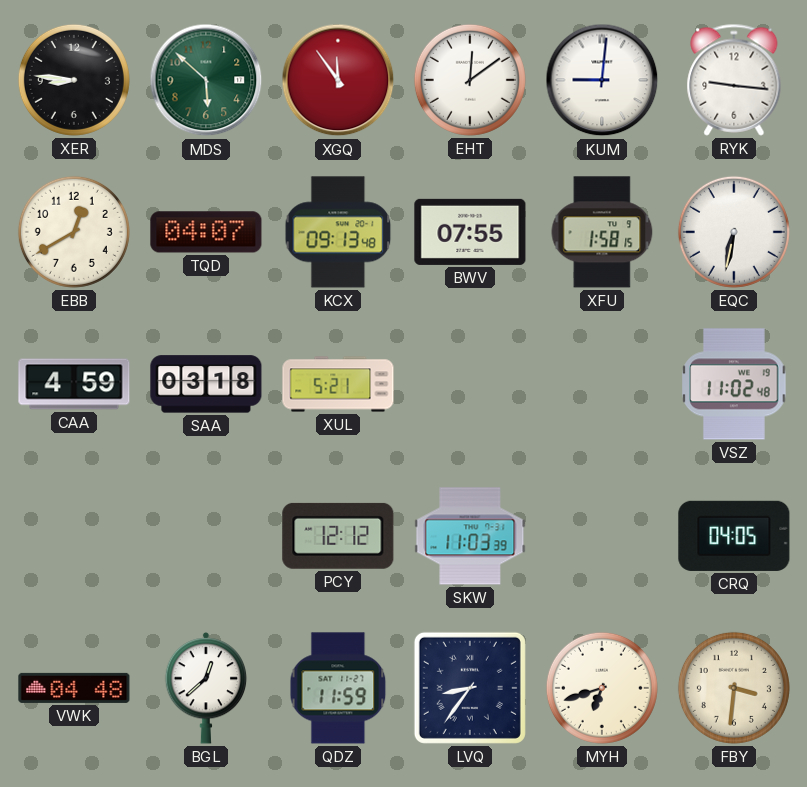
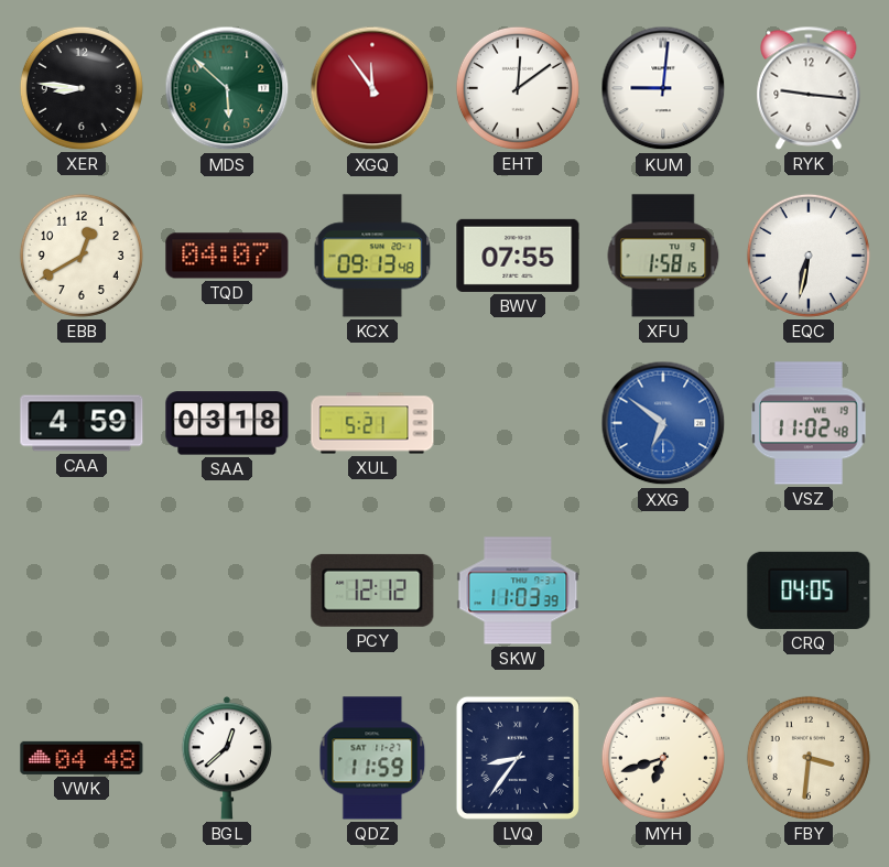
XXG: none -> 6:51
